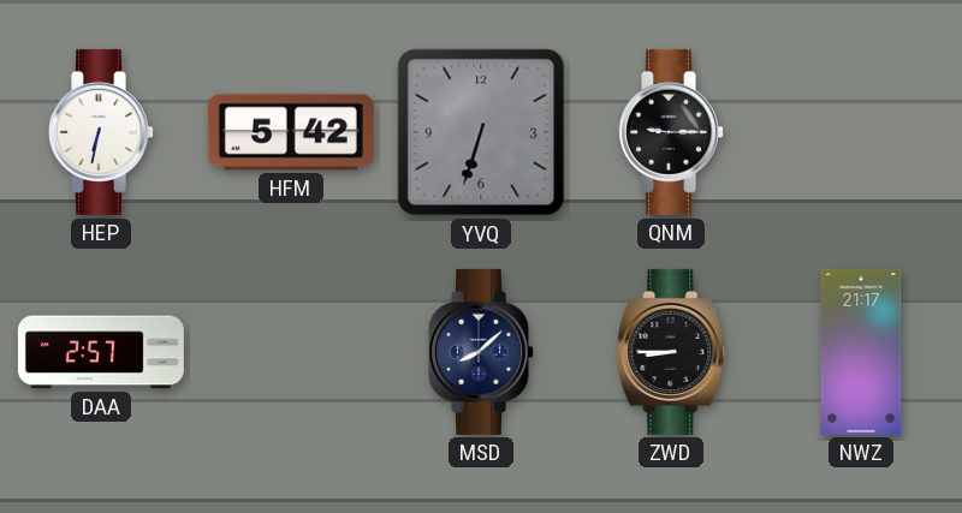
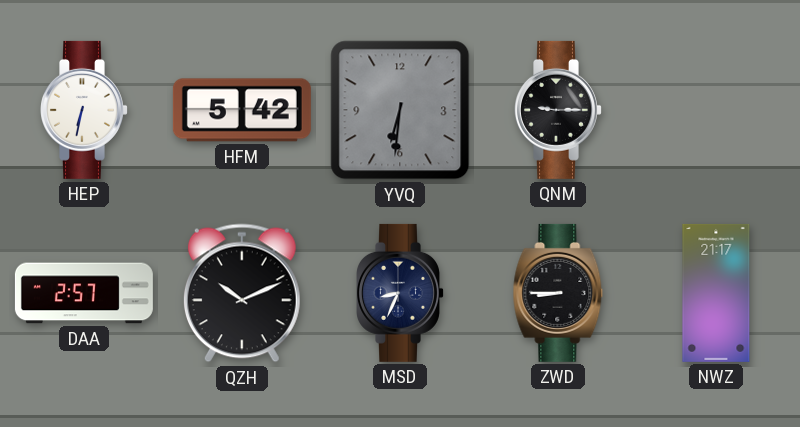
YVQ: 6:33 -> 6:31
QZH: none -> 10:11
MSD: 8:08 -> 8:34
